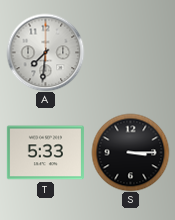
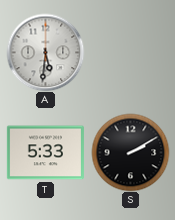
A: 7:31 -> 5:31
S: 3:15 -> 2:10
